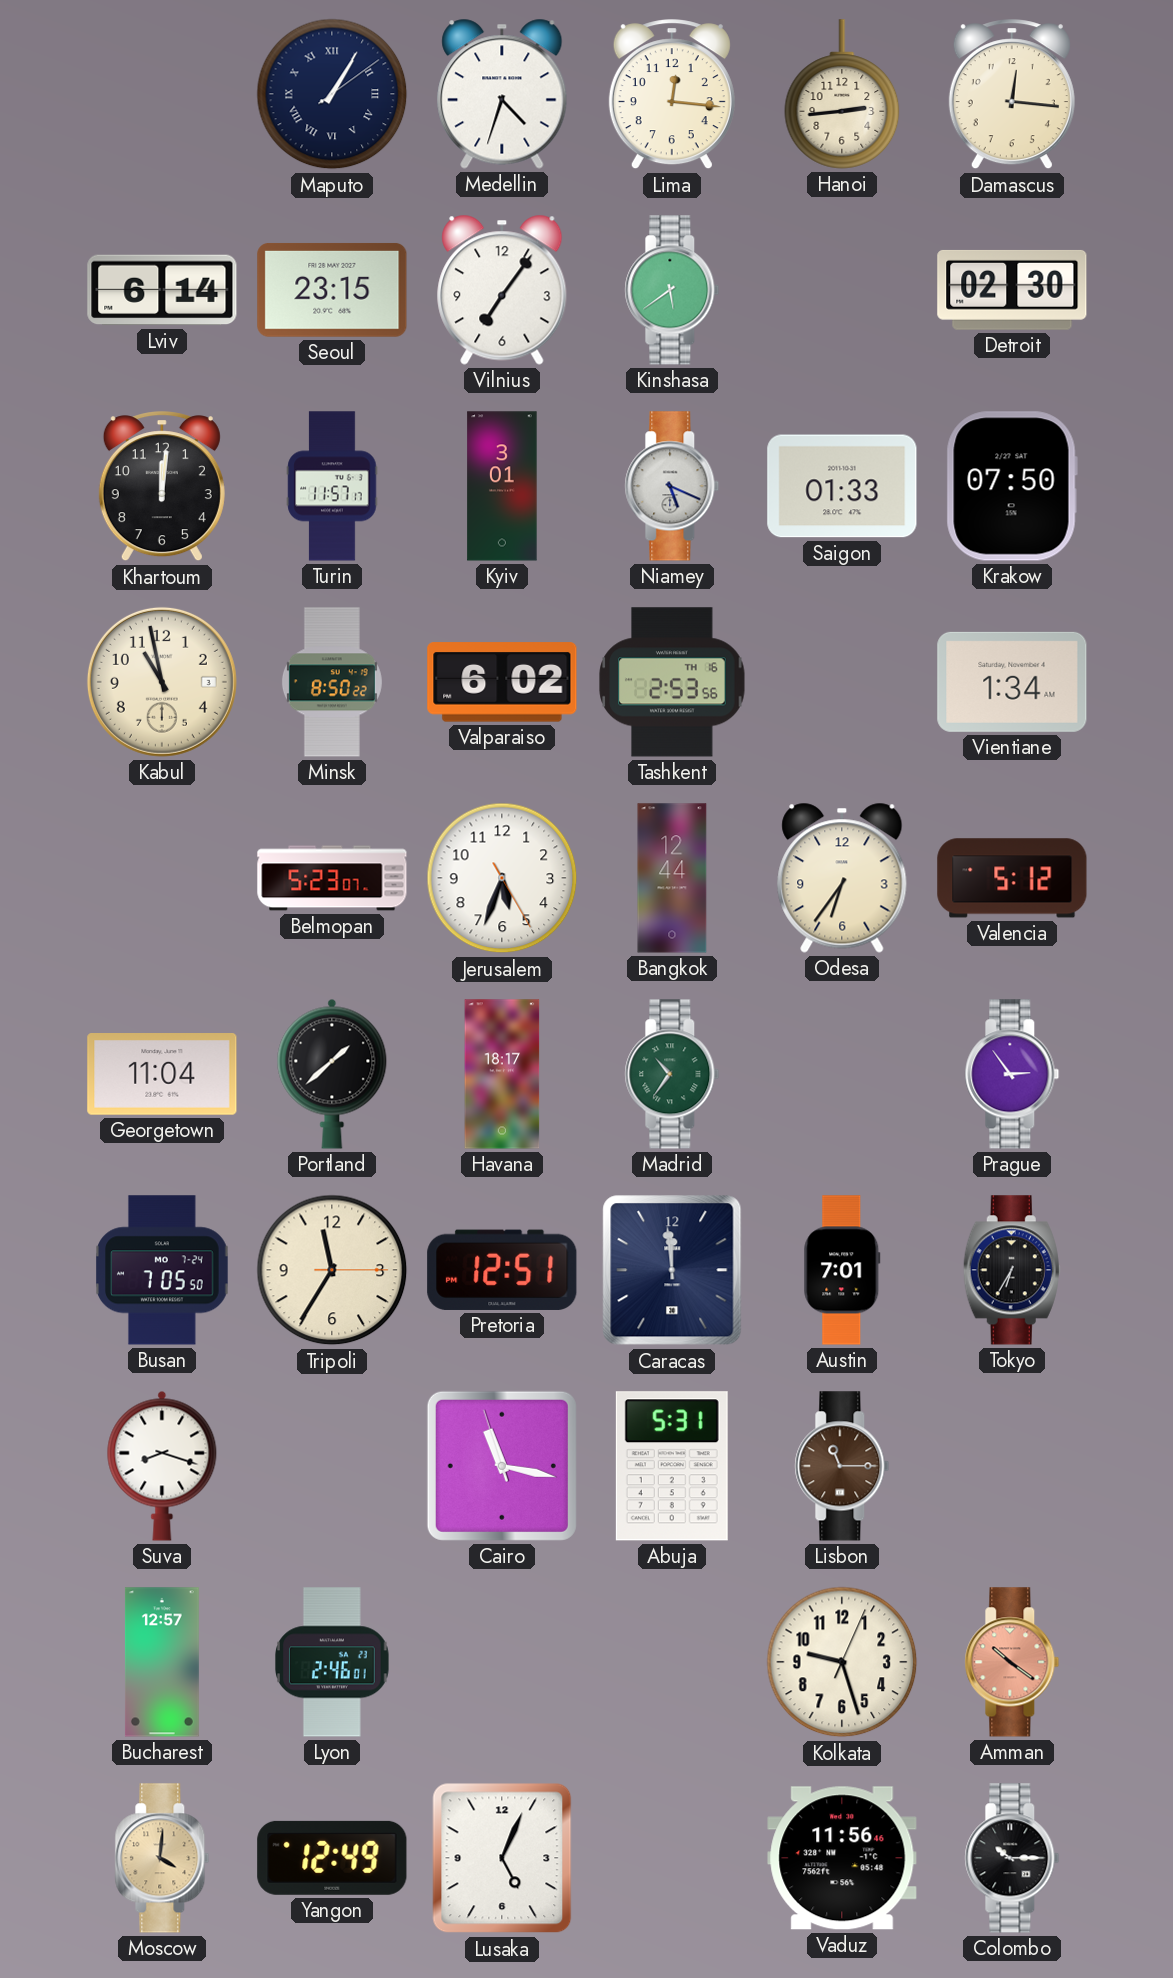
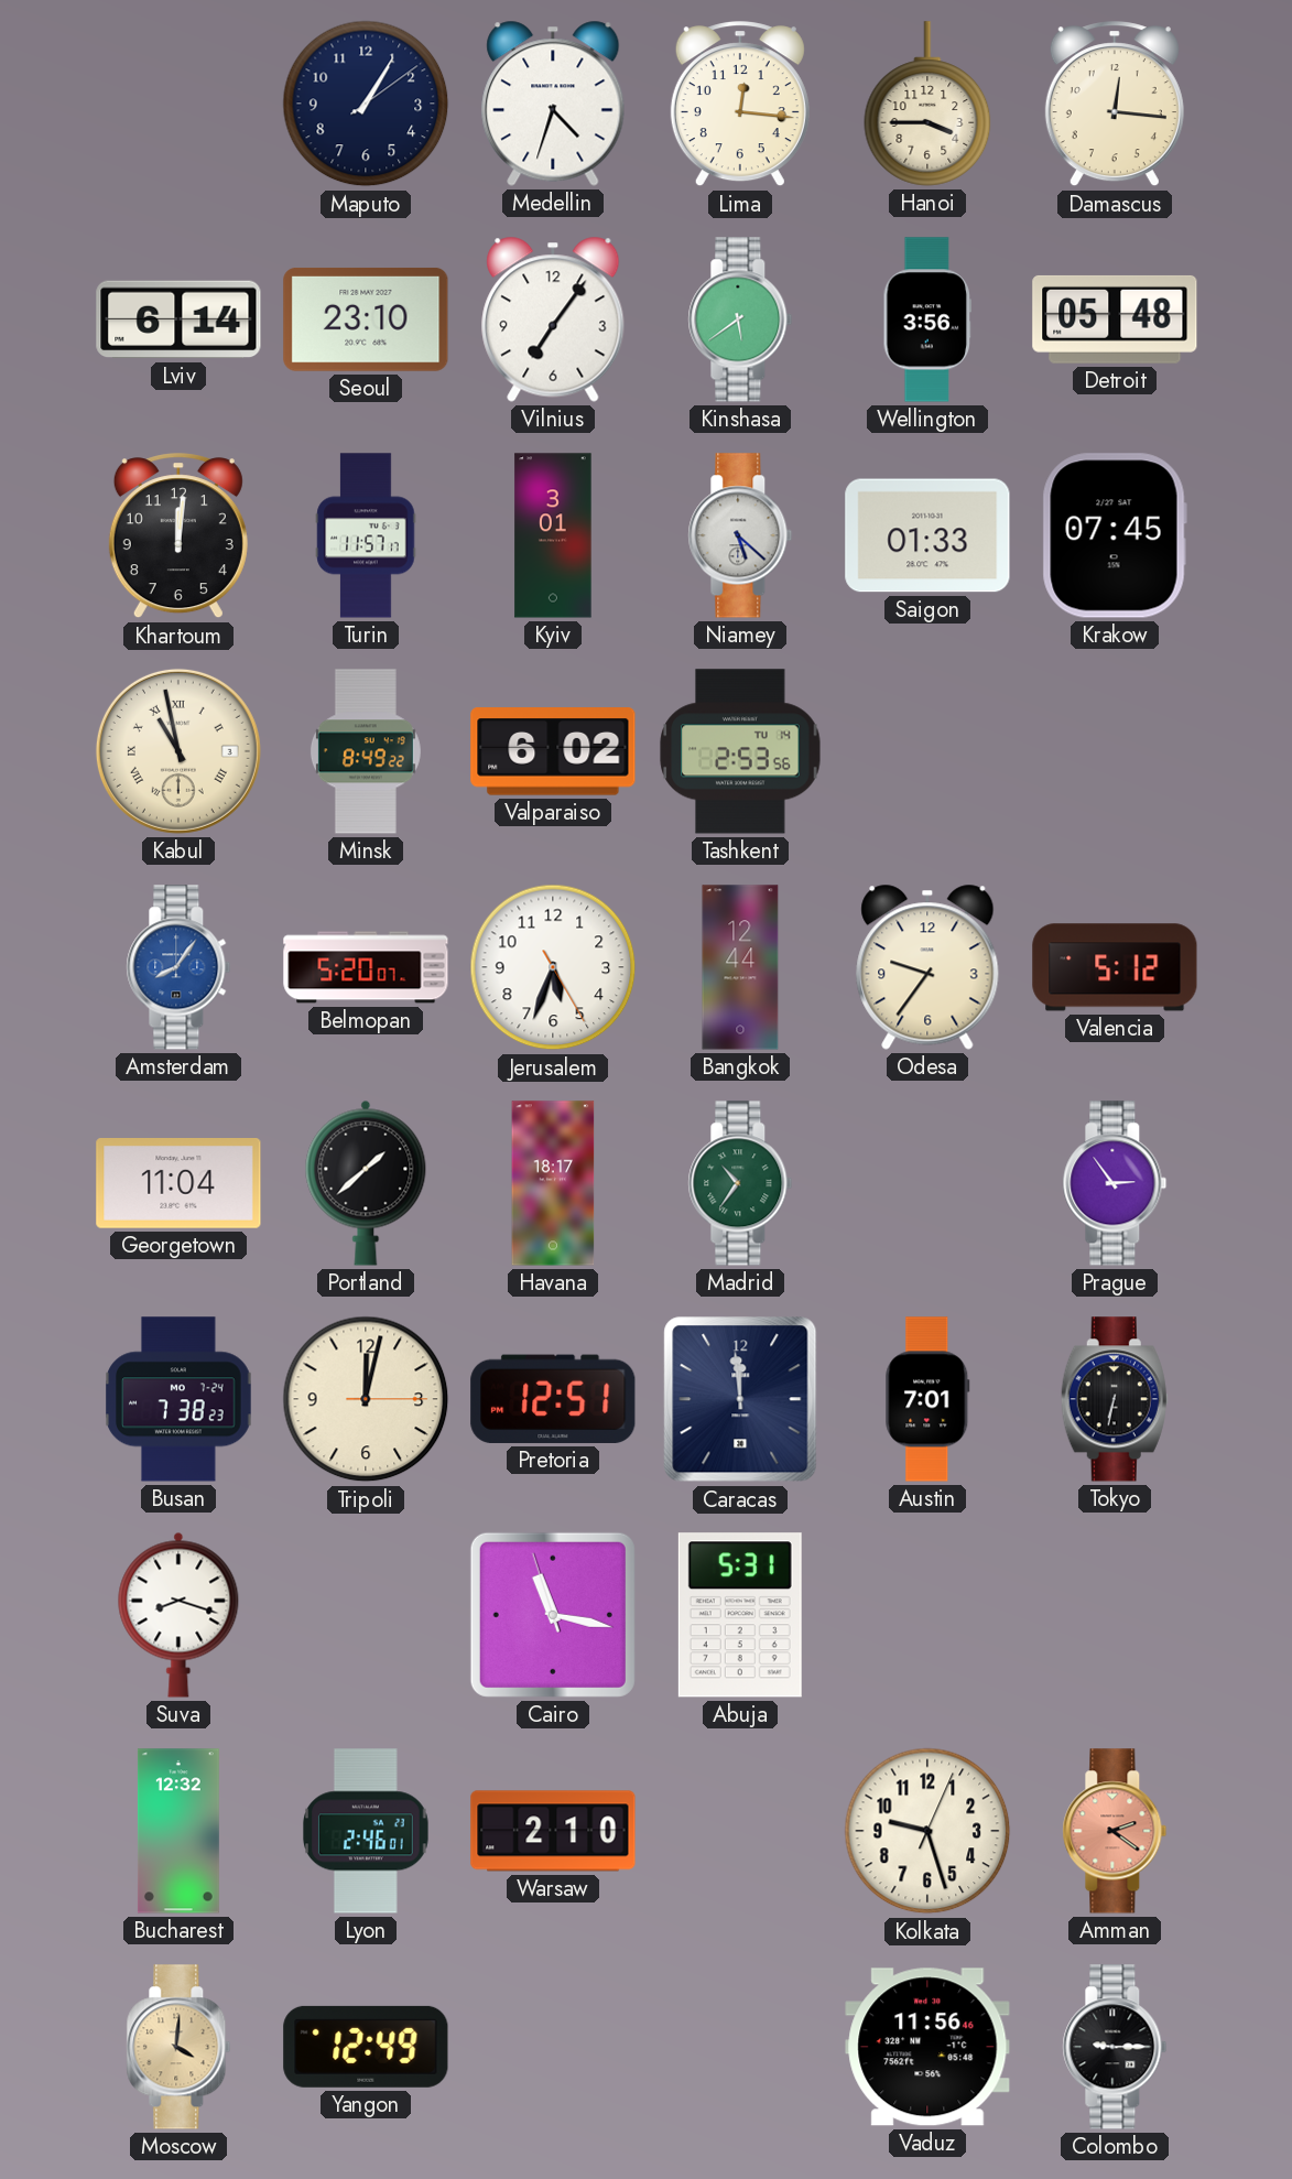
Maputo numerals: Roman -> Arabic
Hanoi: 2:44 -> 3:45
Seoul: 23:15 -> 23:10
Wellington: none -> 3:56
Detroit: 02:30 -> 05:48
Niamey: 5:19 -> 5:22
Krakow: 07:50 -> 07:45
Kabul numerals: Arabic -> Roman
Minsk: 8:50 -> 8:49
Tashkent date: TH 16 -> TU 14
Vientiane: 1:34 -> none
Amsterdam: none -> 8:06
Belmopan: 5:23 -> 5:20
Odesa: 6:36 -> 9:36
Busan: 7:05 -> 7:38
Tripoli: 11:35 -> 12:02
Tokyo: 6:35 -> 6:32
Lisbon: 11:15 -> none
Bucharest: 12:57 -> 12:32
Warsaw: none -> 2:10
Amman: 10:21 -> 2:21
Lusaka: 5:04 -> none
Colombo: 10:15 -> 9:15
